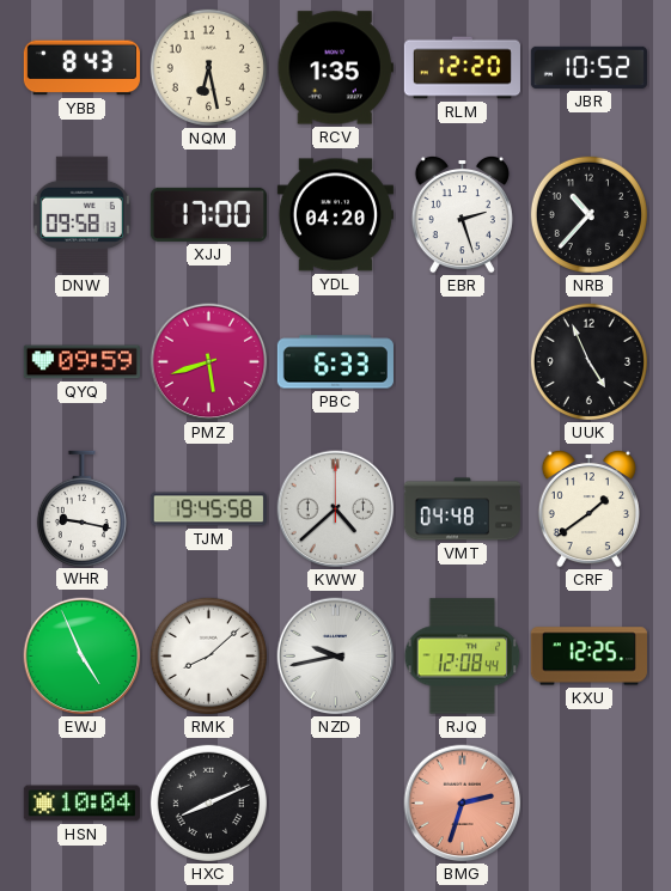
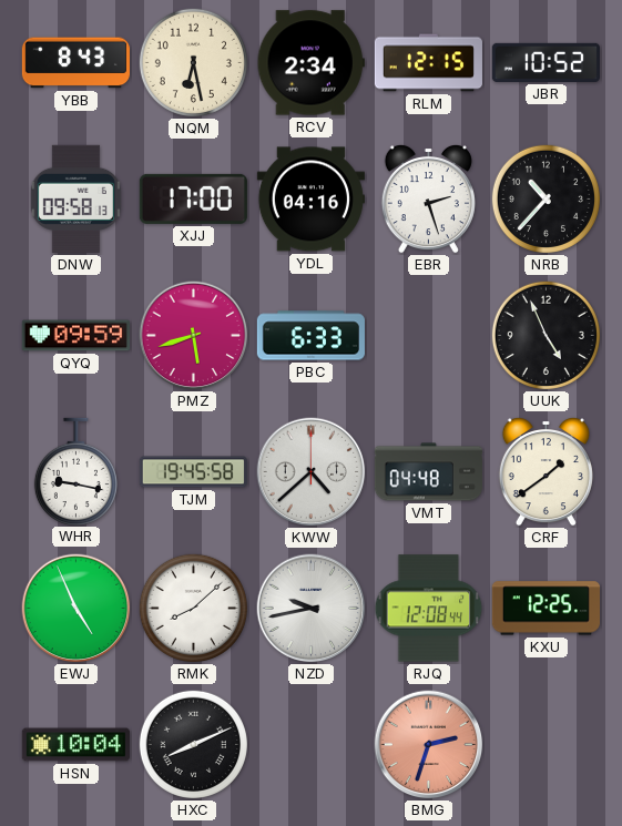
RCV: 1:35 -> 2:34
RLM: 12:20 -> 12:15
YDL: 04:20 -> 04:16
